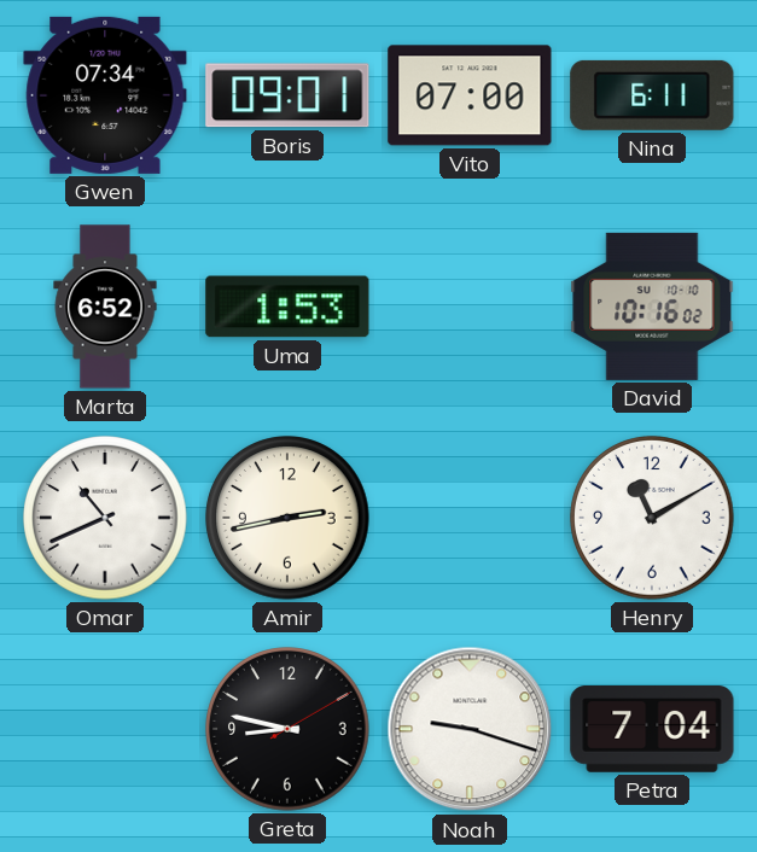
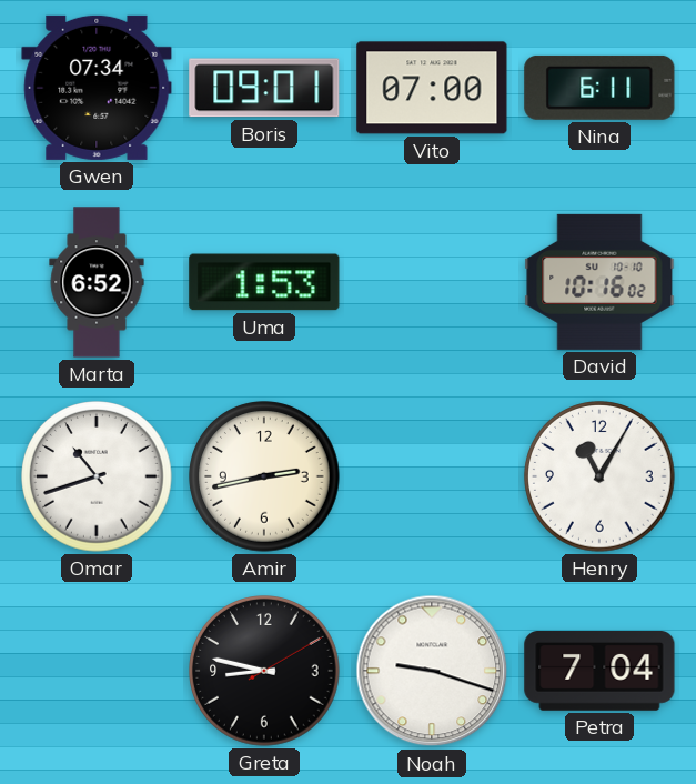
Omar: 10:41 -> 10:42
Henry: 11:10 -> 11:05
